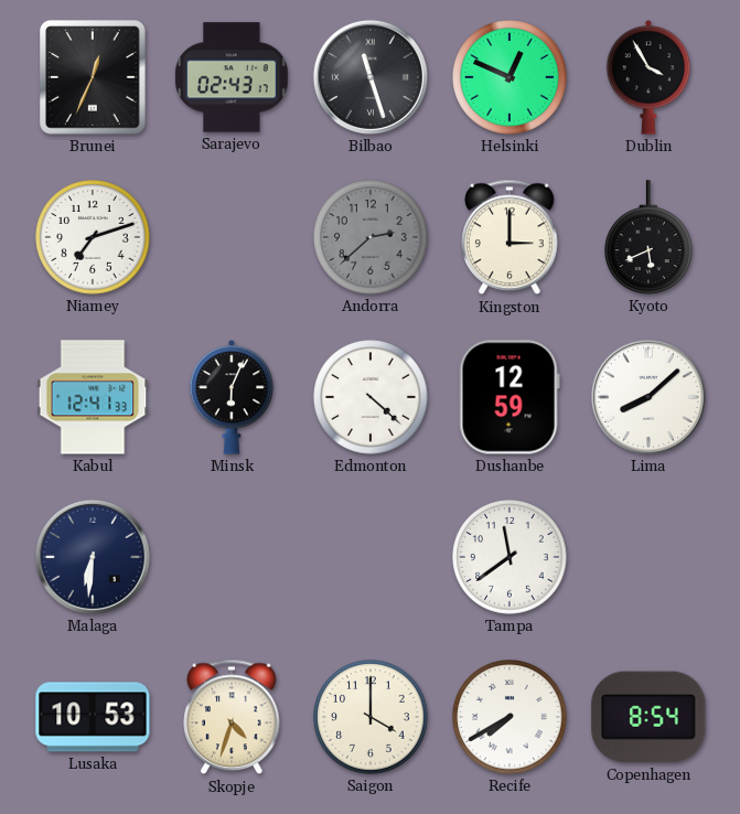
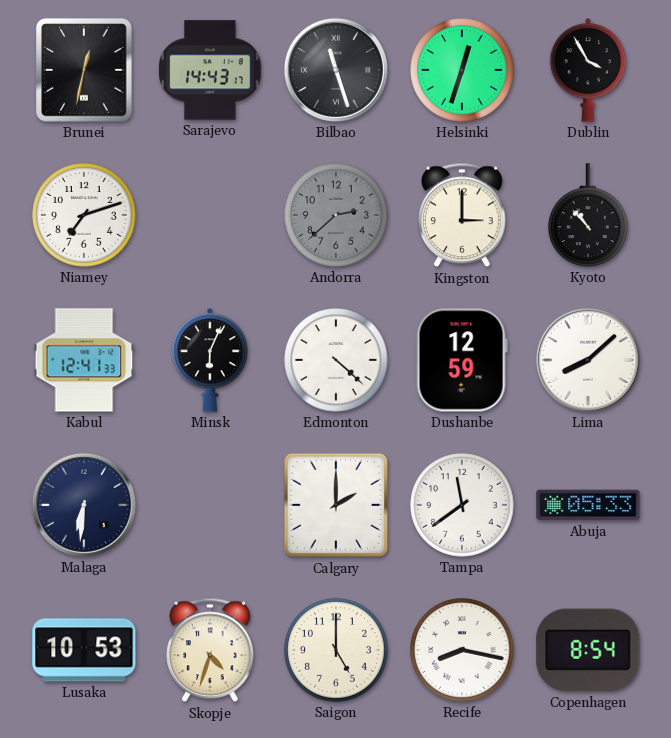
Brunei: 12:34 -> 12:32
Sarajevo: 02:43 -> 14:43
Helsinki: 12:49 -> 12:33
Kyoto: 5:41 -> 10:53
Calgary: none -> 2:00
Abuja: none -> 05:33
Saigon: 4:00 -> 5:00
Recife: 7:40 -> 8:17
